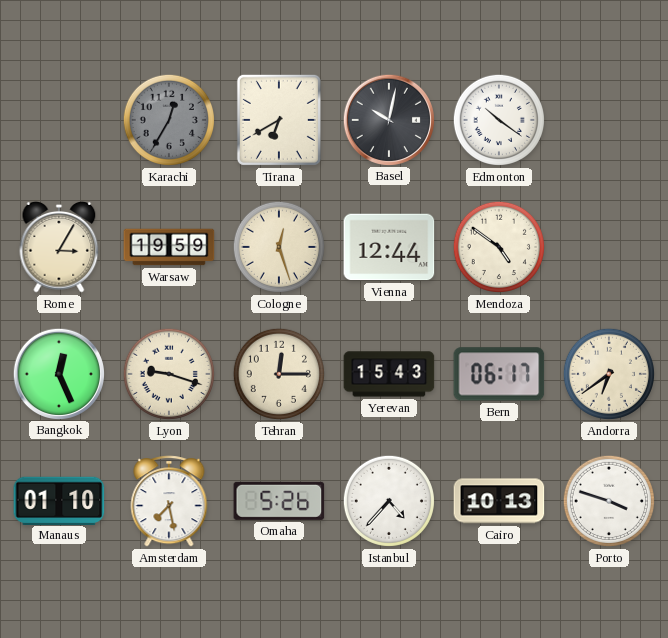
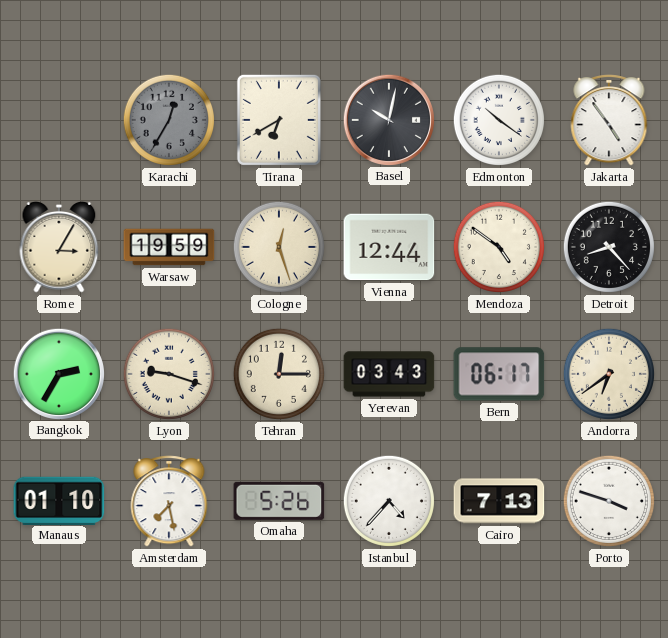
Jakarta: none -> 4:54
Detroit: none -> 8:23
Bangkok: 12:26 -> 2:35
Yerevan: 15:43 -> 03:43
Cairo: 10:13 -> 7:13
